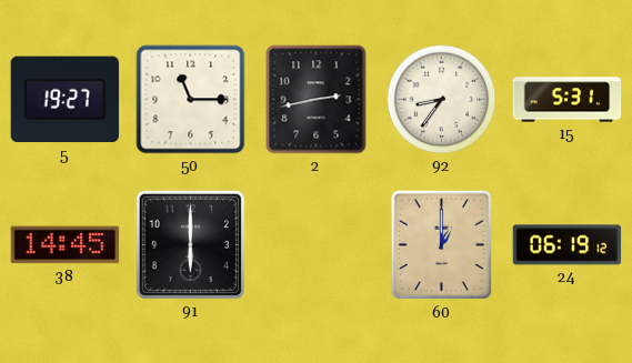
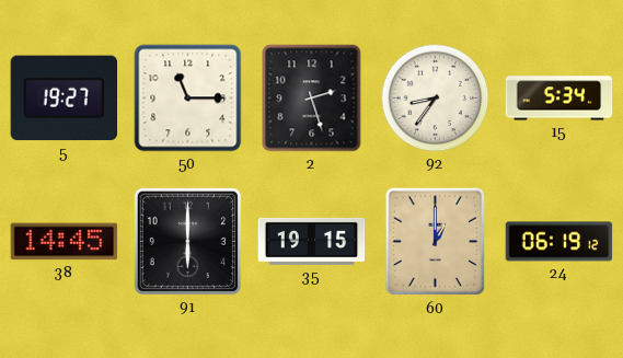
2: 2:43 -> 2:27
15: 5:31 -> 5:34
35: none -> 19:15
